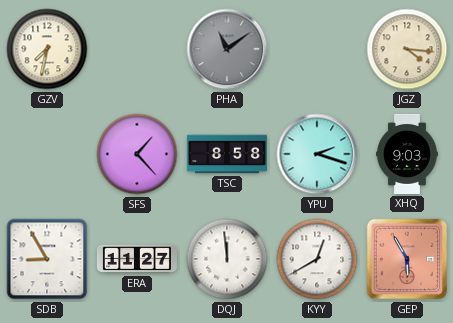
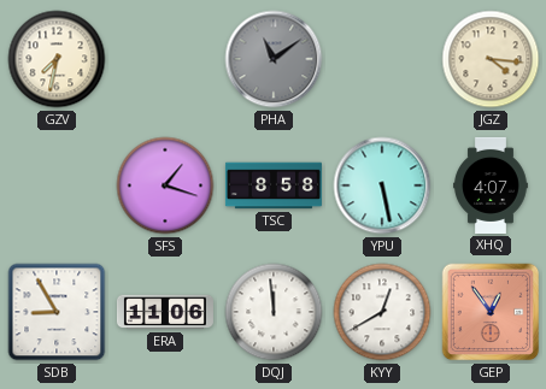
SFS: 1:23 -> 1:18
YPU: 2:18 -> 5:28
XHQ: 9:03 -> 4:07
ERA: 11:27 -> 11:06
GEP: 5:55 -> 12:54
